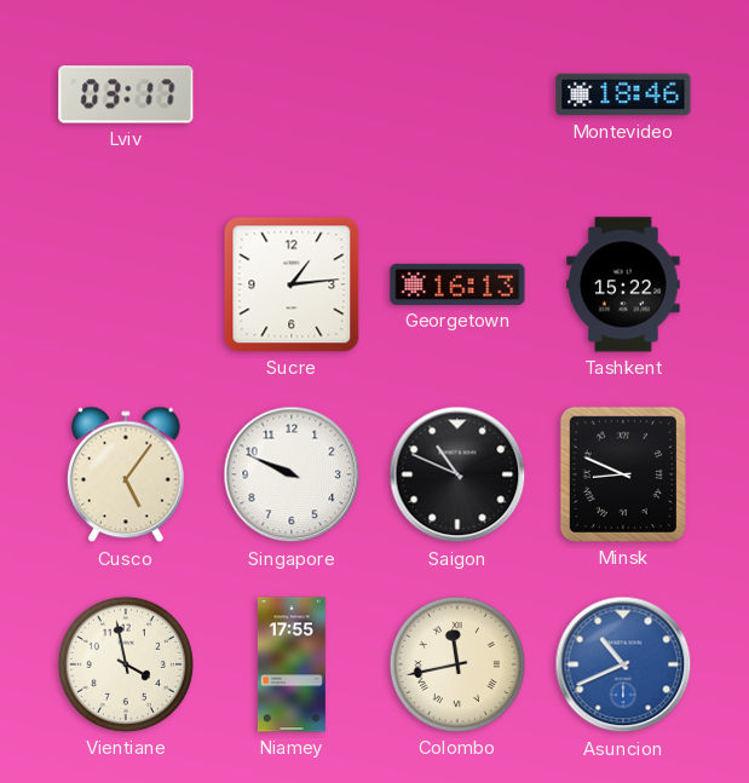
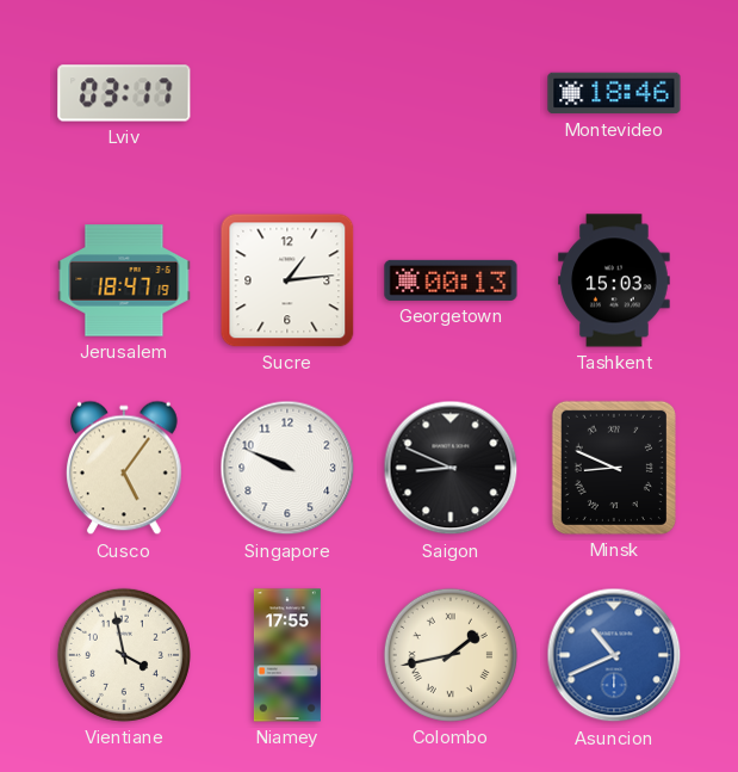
Jerusalem: none -> 18:47
Georgetown: 16:13 -> 00:13
Tashkent: 15:22 -> 15:03
Saigon: 10:49 -> 8:49
Colombo: 11:43 -> 1:43
